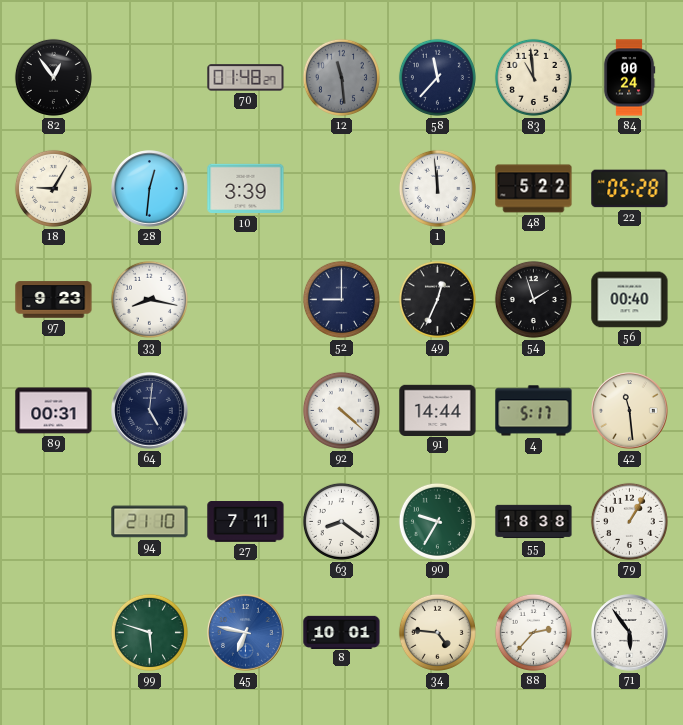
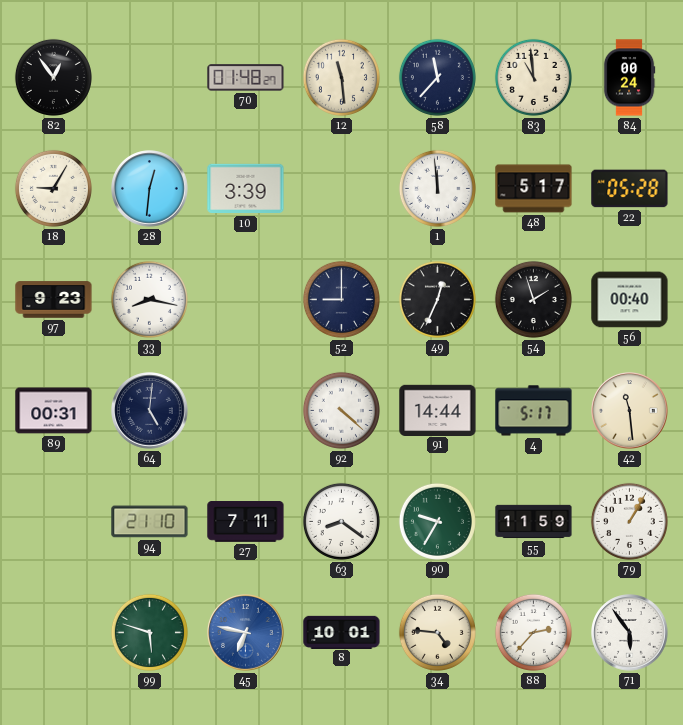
12 dial: grey -> cream
48: 5:22 -> 5:17
55: 18:38 -> 11:59
